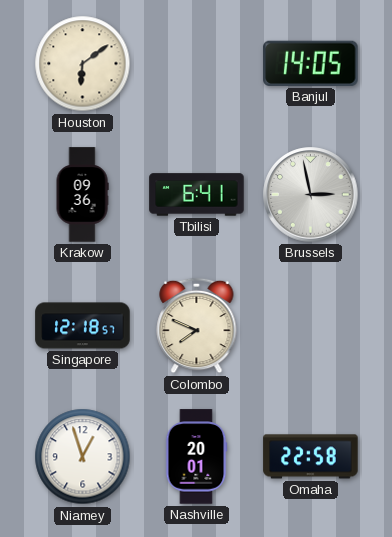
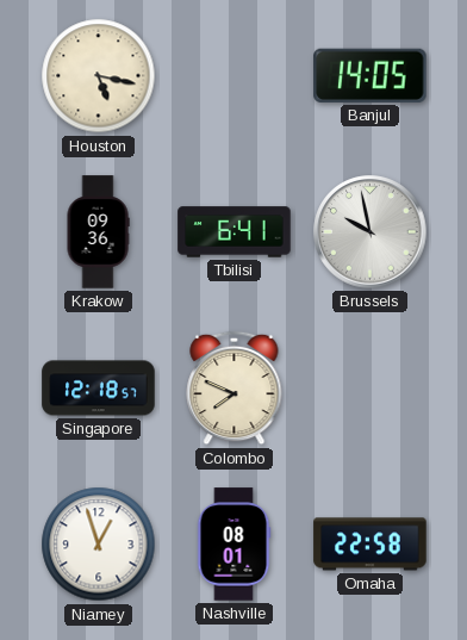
Houston: 6:09 -> 5:17
Brussels: 2:58 -> 9:58
Nashville: 20:01 -> 08:01
